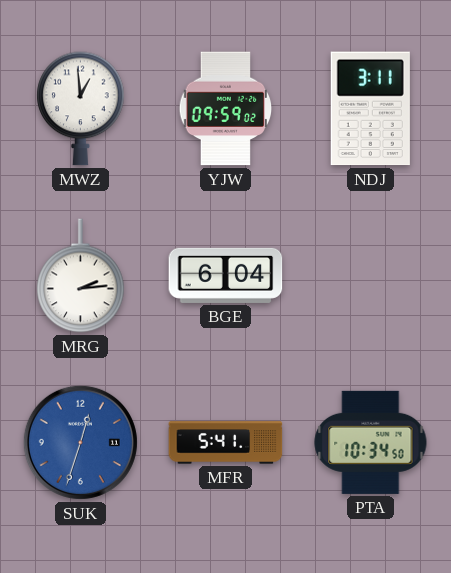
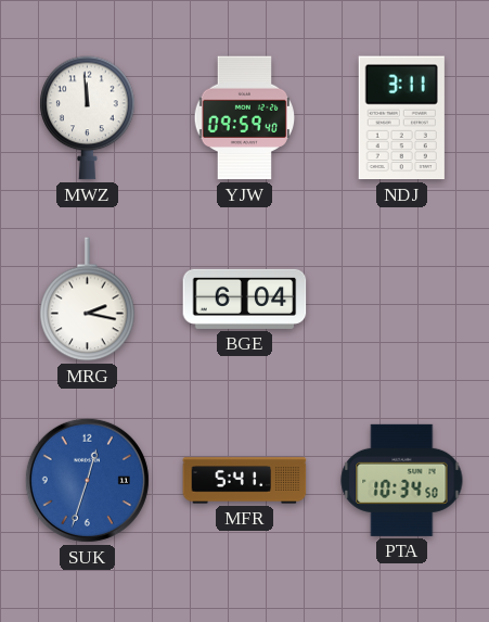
MWZ: 12:59 -> 11:59
YJW: 09:59:02 -> 09:59:40
MRG: 2:14 -> 2:17
